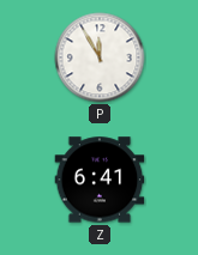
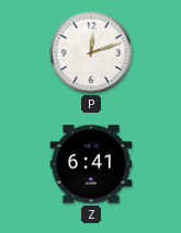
P: 11:55 -> 12:12
